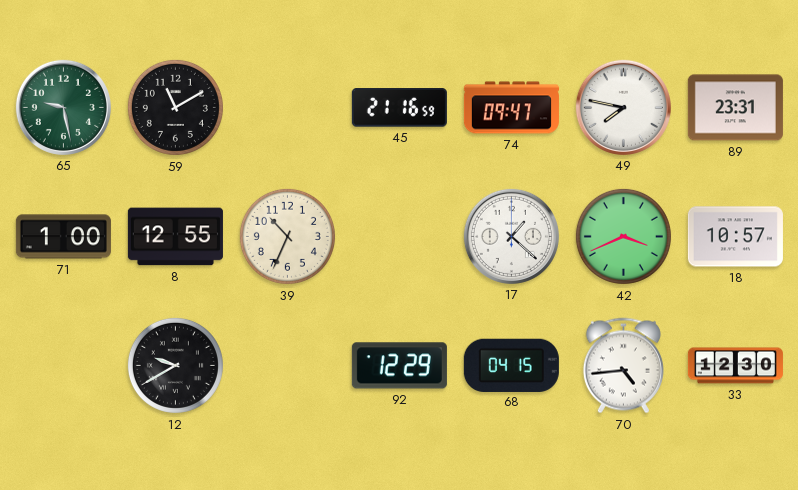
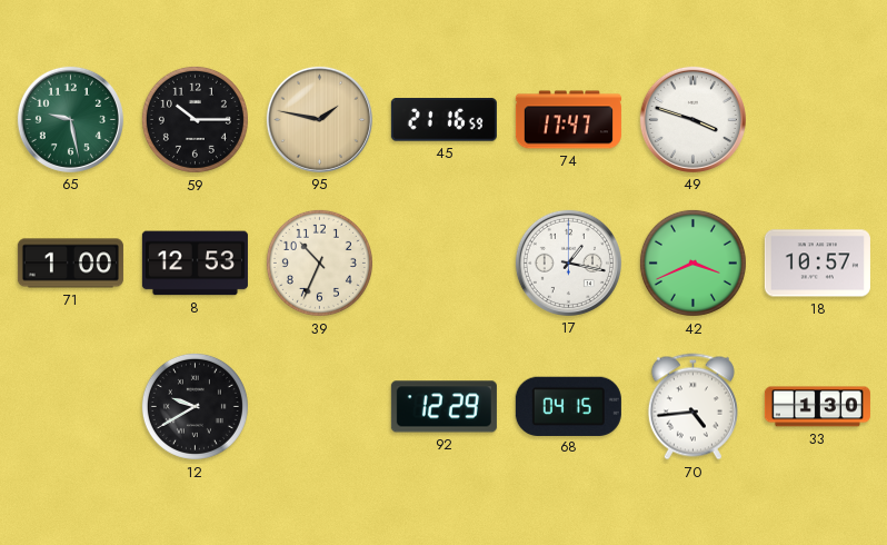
59: 11:10 -> 10:15
95: none -> 1:47
74: 09:47 -> 17:47
49: 7:47 -> 3:48
89: 23:31 -> none
8: 12:55 -> 12:53
17: 1:22 -> 1:17
33: 12:30 -> 1:30
